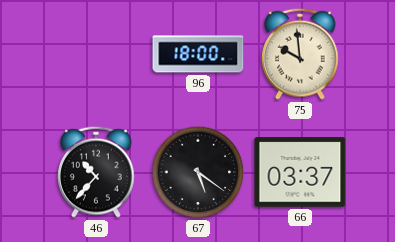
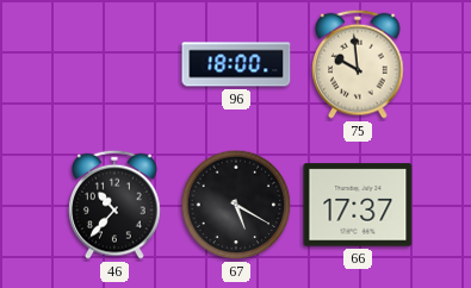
67: 5:21 -> 5:20
66: 03:37 -> 17:37
